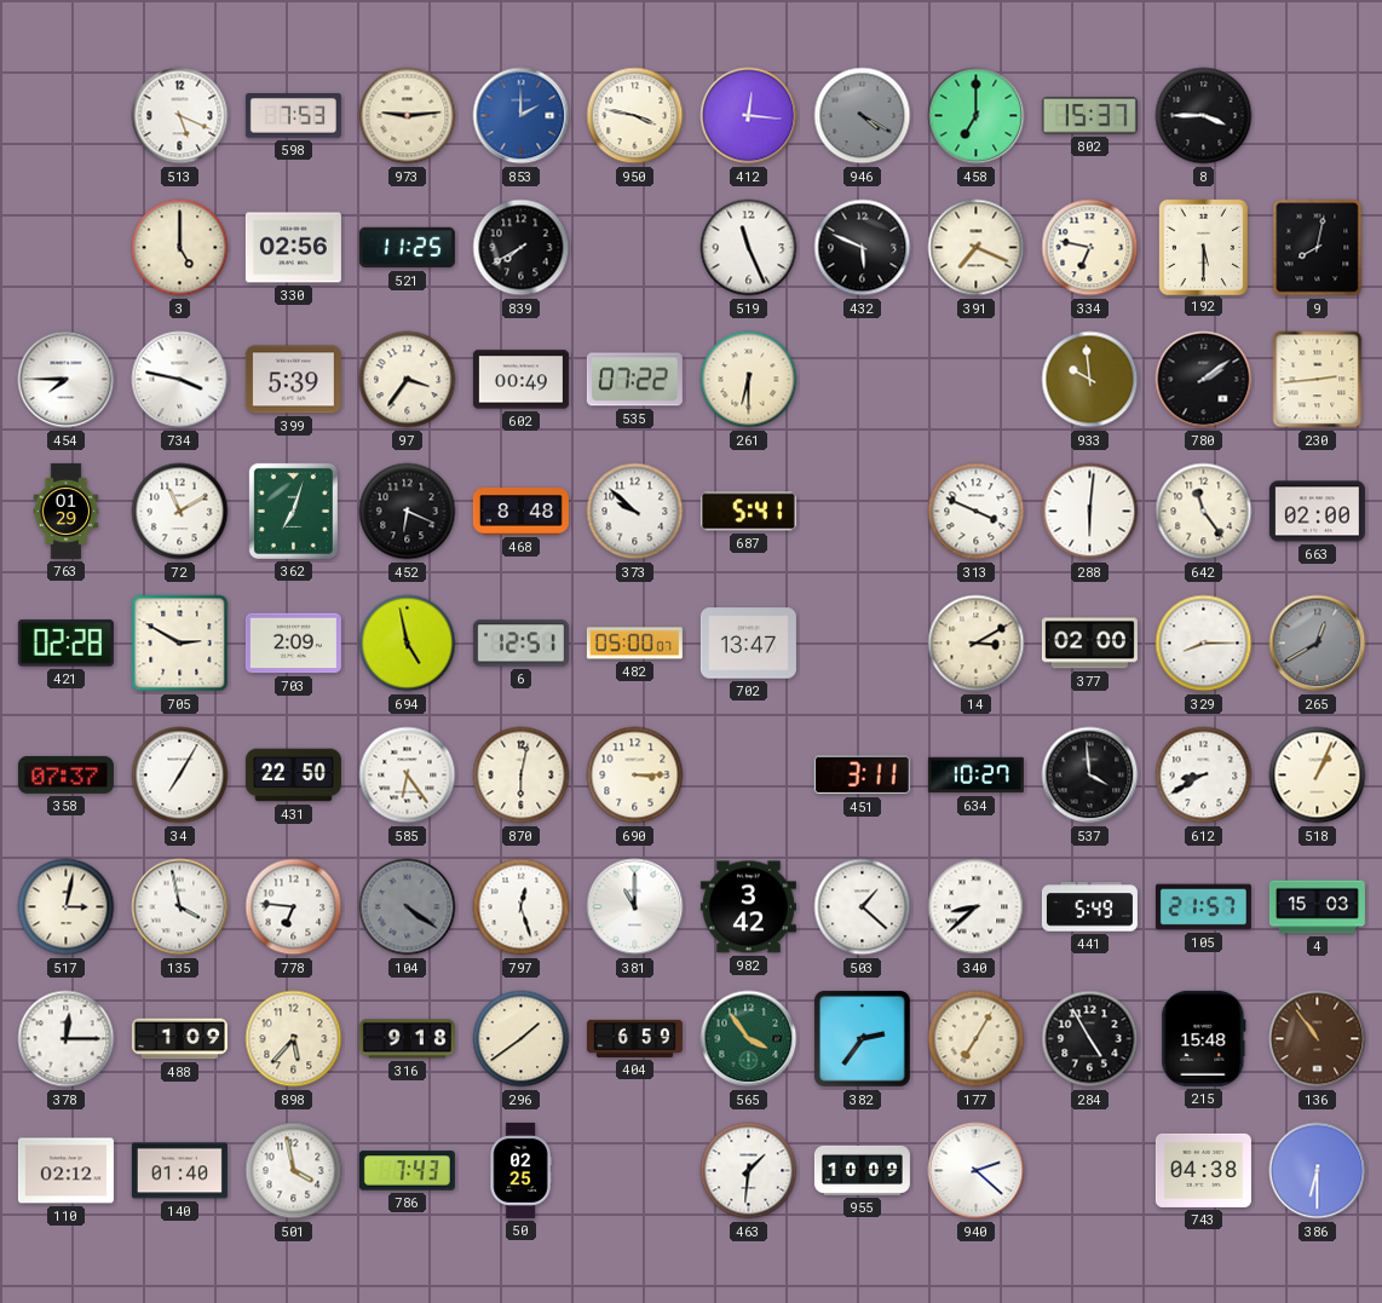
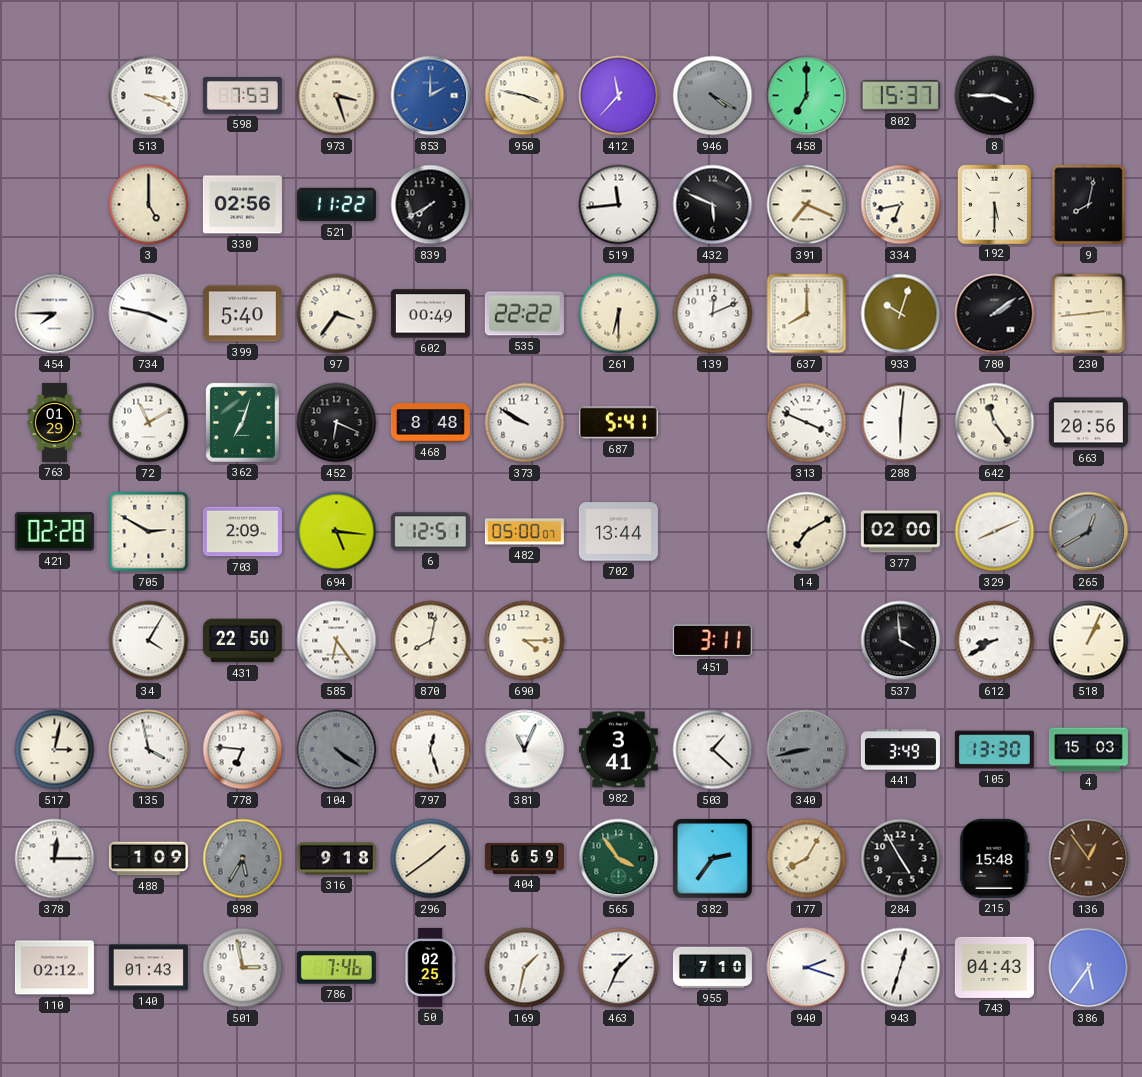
513: 5:19 -> 3:19
973: 9:14 -> 3:27
412: 12:16 -> 11:37
521: 11:25 -> 11:22
519: 11:26 -> 11:44
334: 6:47 -> 6:43
399: 5:39 -> 5:40
535: 07:22 -> 22:22
139: none -> 12:11
637: none -> 8:00
933: 9:59 -> 10:03
373: 9:52 -> 9:50
663: 02:00 -> 20:56
694: 4:58 -> 5:16
702: 13:47 -> 13:44
14: 3:10 -> 7:10
329: 8:15 -> 8:11
358: 07:37 -> none
34: 7:05 -> 4:05
870: 6:02 -> 8:02
690: 3:15 -> 4:15
634: 10:27 -> none
381: 11:00 -> 11:04
982: 3:42 -> 3:41
340: 8:38 -> 8:43
340 dial: white -> grey
441: 5:49 -> 3:49
105: 21:57 -> 13:30
898: 5:37 -> 5:35
898 dial: cream -> grey
177: 7:05 -> 8:05
136: 10:54 -> 12:54
140: 01:40 -> 01:43
501: 3:58 -> 2:58
786: 7:43 -> 7:46
169: none -> 1:32
463: 1:31 -> 1:34
955: 10:09 -> 7:10
940: 2:22 -> 2:18
943: none -> 12:33
743: 04:38 -> 04:43
386: 6:30 -> 5:36
